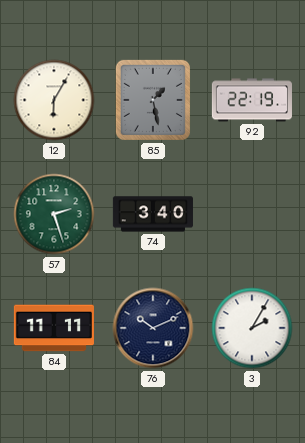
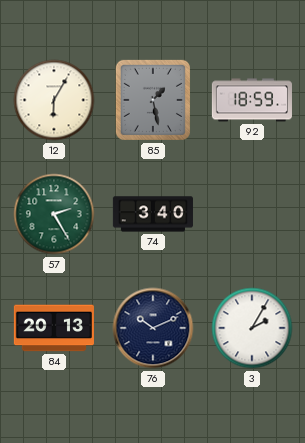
92: 22:19 -> 18:59
57: 2:27 -> 2:25
84: 11:11 -> 20:13
